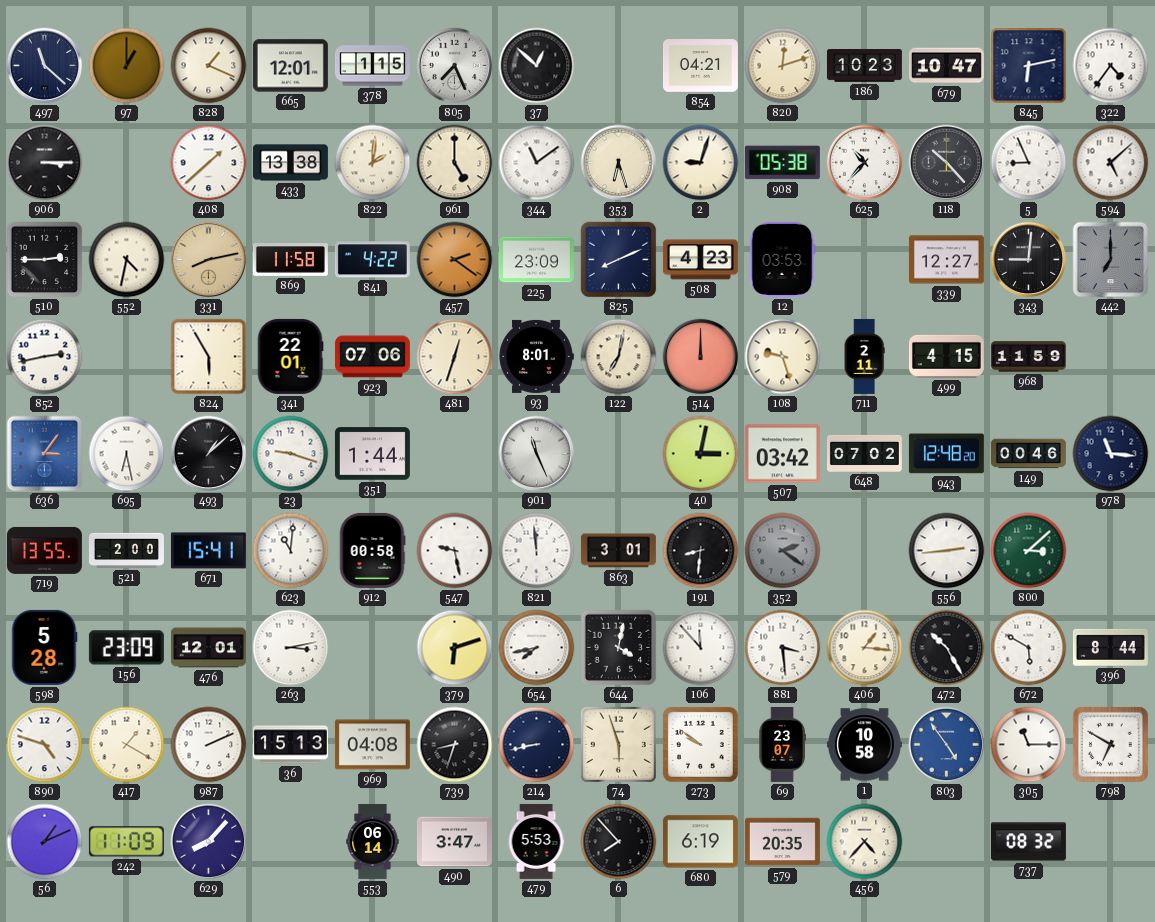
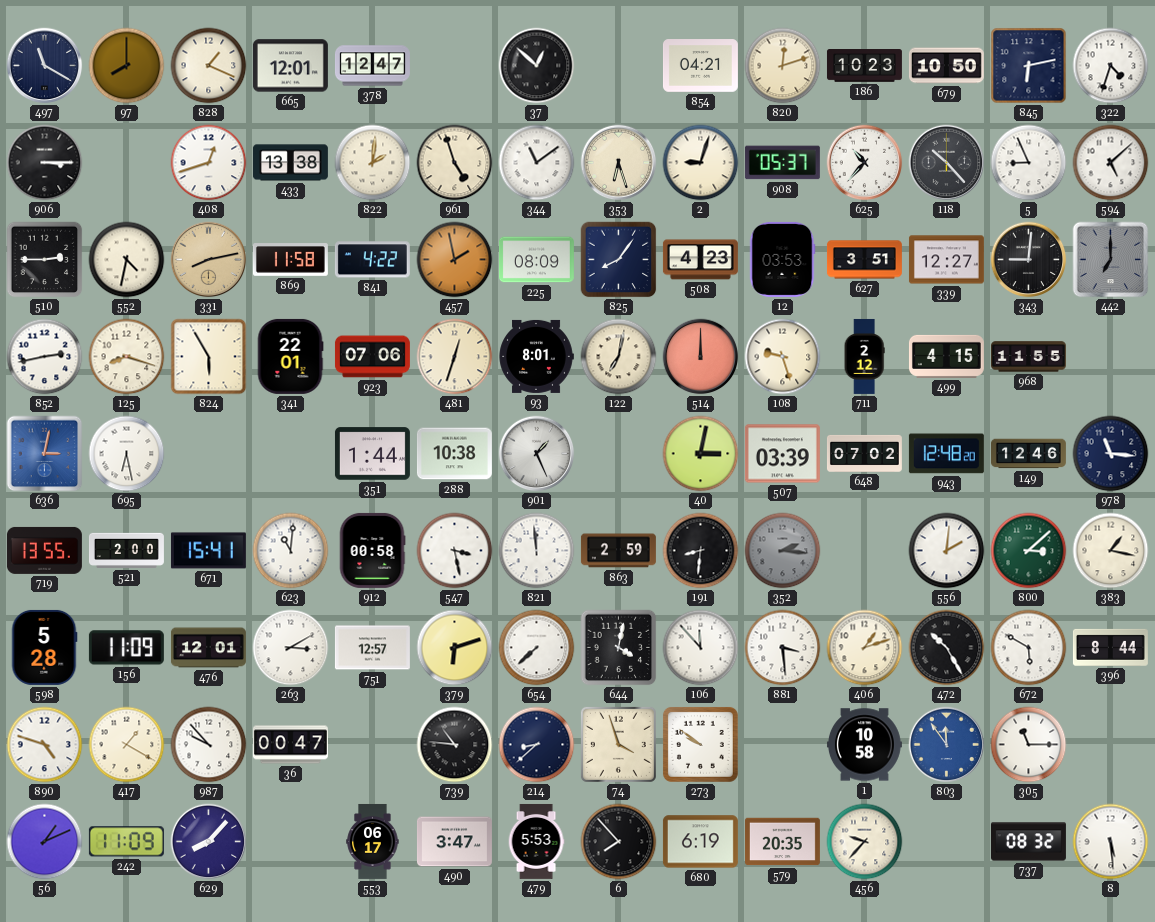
497: 11:22 -> 11:20
97: 1:00 -> 8:00
378: 1:15 -> 12:47
805: 7:26 -> none
679: 10:47 -> 10:50
322: 4:36 -> 4:33
408: 1:38 -> 12:42
961: 5:00 -> 4:57
908: 05:38 -> 05:37
457: 2:21 -> 1:58
225: 23:09 -> 08:09
825: 8:11 -> 8:06
627: none -> 3:51
125: none -> 8:18
711: 2:11 -> 2:12
968: 11:59 -> 11:55
636: 3:06 -> 3:02
493: 1:08 -> none
23: 9:18 -> none
288: none -> 10:38
901: 11:26 -> 1:26
507: 03:42 -> 03:39
149: 00:46 -> 12:46
547: 9:28 -> 3:28
863: 3:01 -> 2:59
352: 2:21 -> 2:16
556: 2:44 -> 2:01
383: none -> 1:17
156: 23:09 -> 11:09
263: 3:13 -> 3:10
751: none -> 12:57
654: 7:43 -> 7:38
406: 1:16 -> 1:12
987: 2:11 -> 9:53
36: 15:13 -> 00:47
969: 04:08 -> none
739: 8:33 -> 10:46
214: 8:43 -> 8:38
74: 5:57 -> 3:57
69: 23:07 -> none
803: 4:54 -> 11:54
798: 6:50 -> none
553: 06:14 -> 06:17
456: 4:37 -> 9:37
8: none -> 5:29
